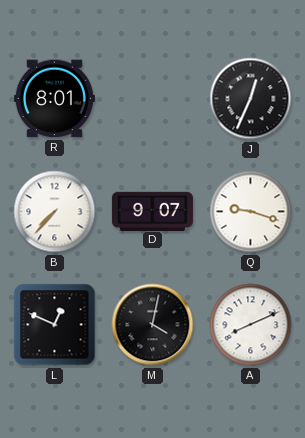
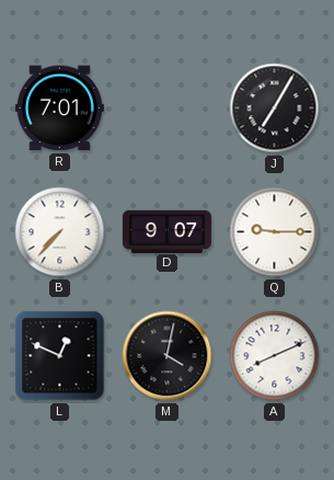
R: 8:01 -> 7:01
J: 12:34 -> 7:05
Q: 9:18 -> 9:15
